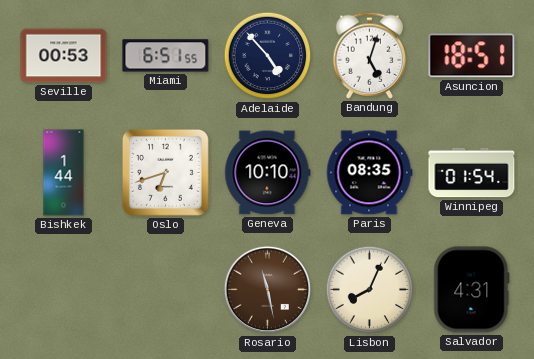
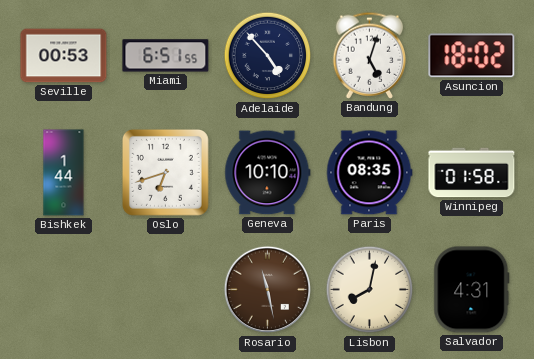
Asuncion: 18:51 -> 18:02
Winnipeg: 01:54 -> 01:58
Lisbon: 8:04 -> 8:02
